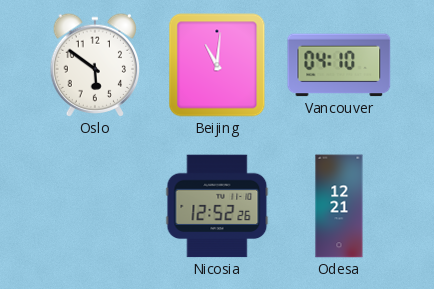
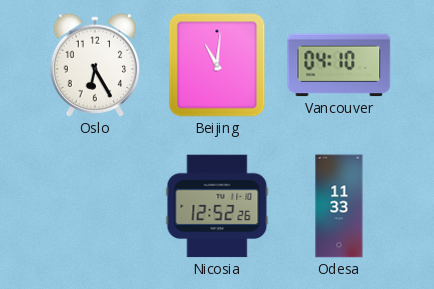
Oslo: 5:51 -> 6:25
Odesa: 12:21 -> 11:33
